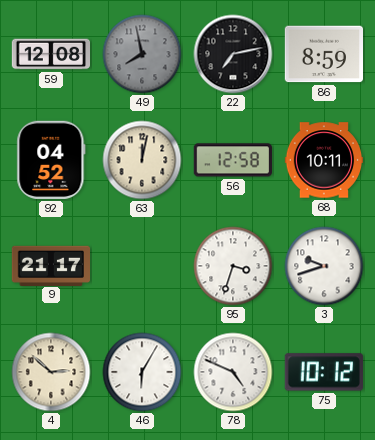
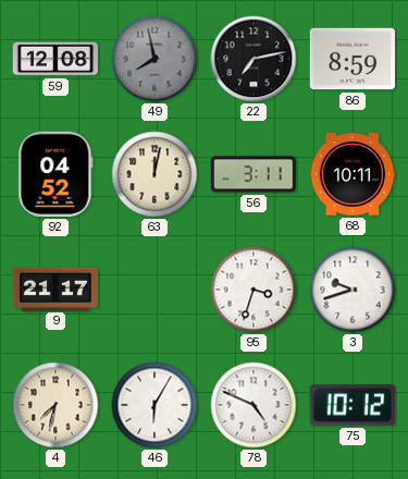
56: 12:58 -> 3:11
4: 2:52 -> 7:32
